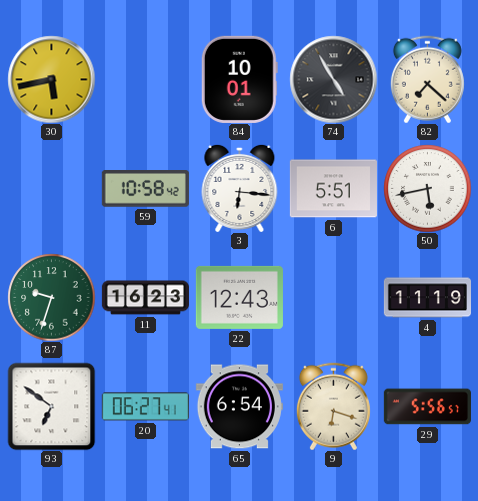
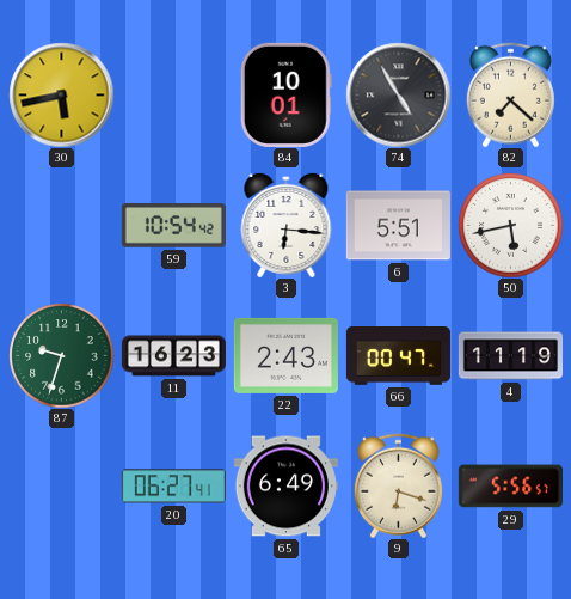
59: 10:58 -> 10:54
22: 12:43 -> 2:43
66: none -> 00:47
93: 6:51 -> none
65: 6:54 -> 6:49
